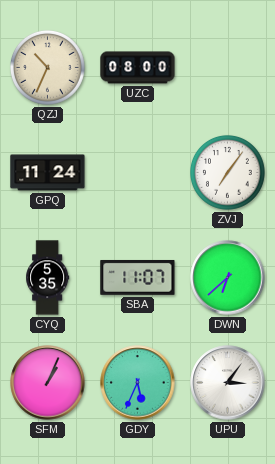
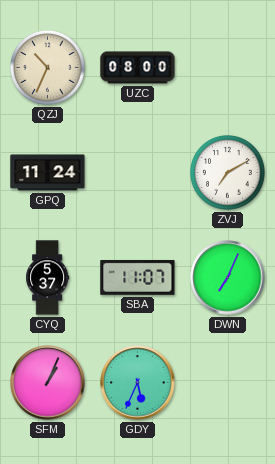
ZVJ: 7:06 -> 7:10
CYQ: 5:35 -> 5:37
DWN: 6:38 -> 7:04
UPU: 3:06 -> none
